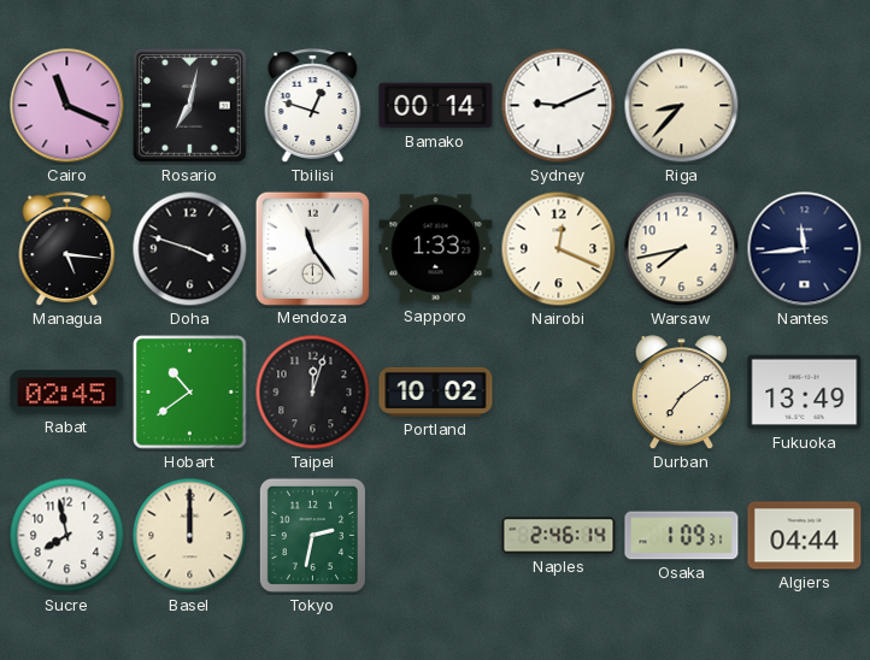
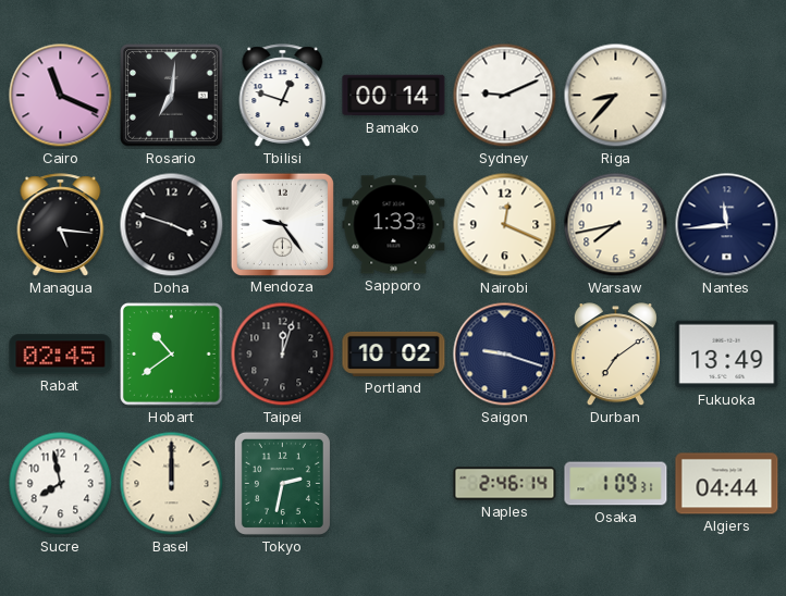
Rosario: 7:02 -> 7:01
Mendoza: 11:24 -> 9:24
Saigon: none -> 9:18
